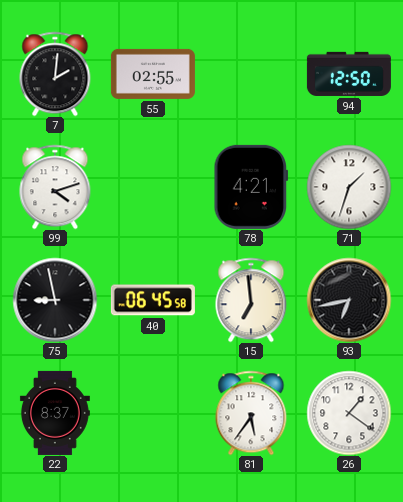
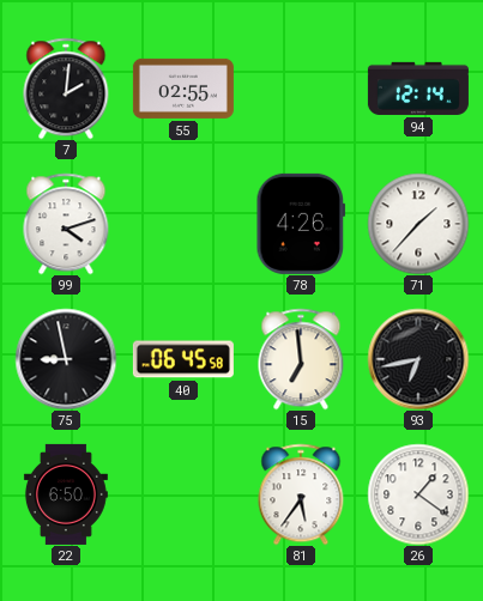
94: 12:50 -> 12:14
78: 4:21 -> 4:26
71: 1:33 -> 1:37
22: 8:37 -> 6:50
